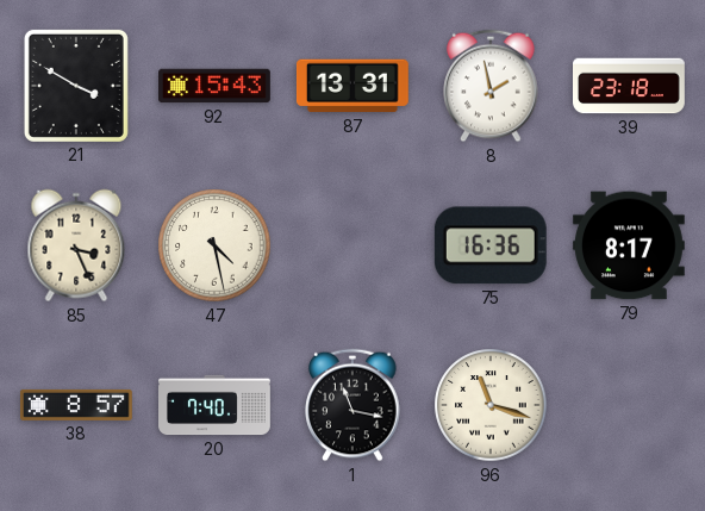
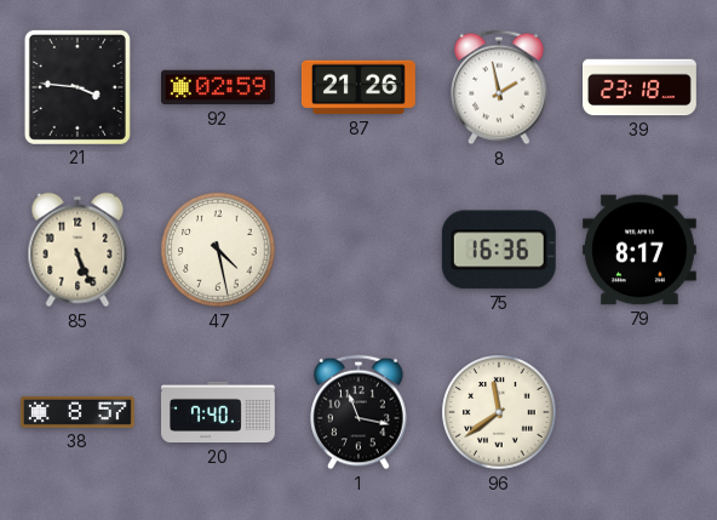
21: 3:50 -> 3:46
92: 15:43 -> 02:59
87: 13:31 -> 21:26
85: 3:26 -> 5:26
96: 11:18 -> 11:39
